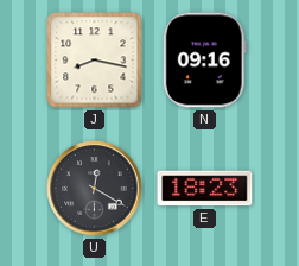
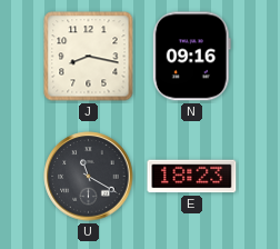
U: 12:20 -> 11:20
